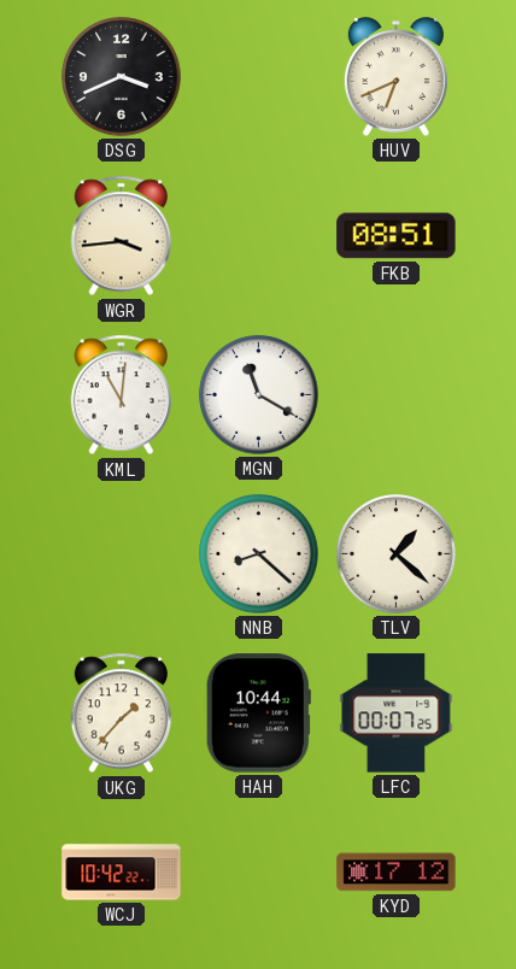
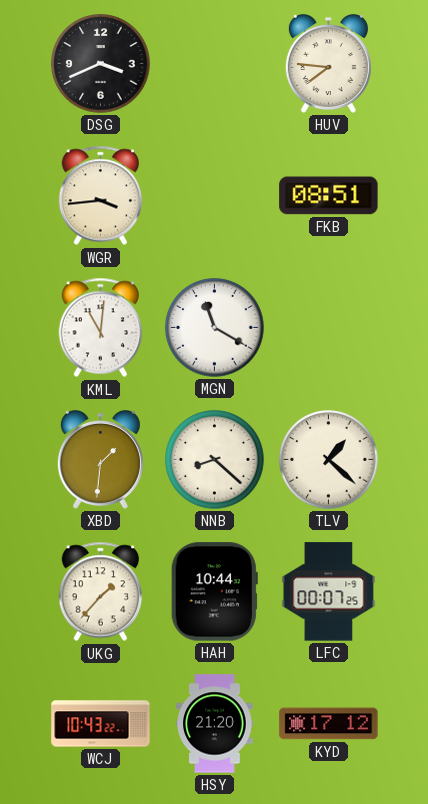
HUV: 6:41 -> 7:46
XBD: none -> 1:31
WCJ: 10:42 -> 10:43
HSY: none -> 21:20
